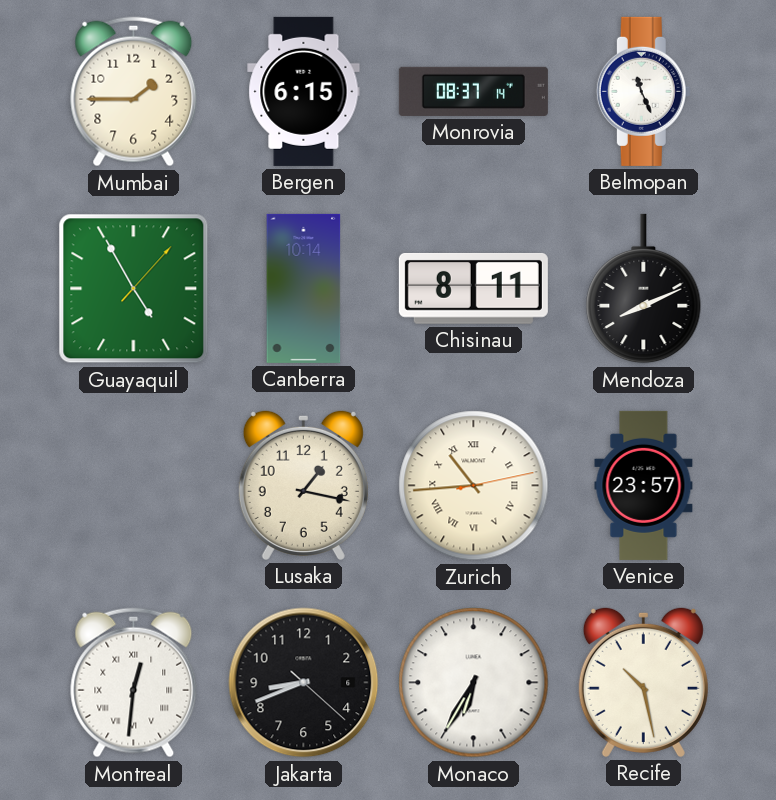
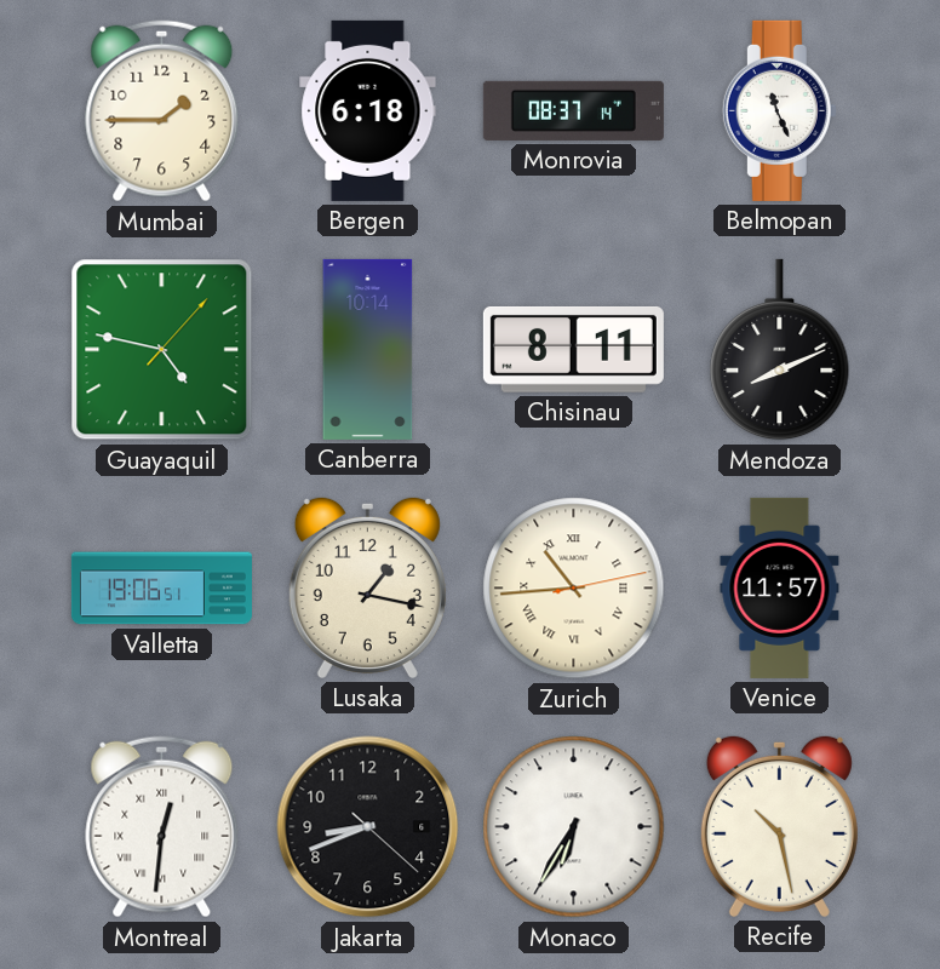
Bergen: 6:15 -> 6:18
Guayaquil: 4:55 -> 4:47
Valletta: none -> 19:06
Venice: 23:57 -> 11:57
